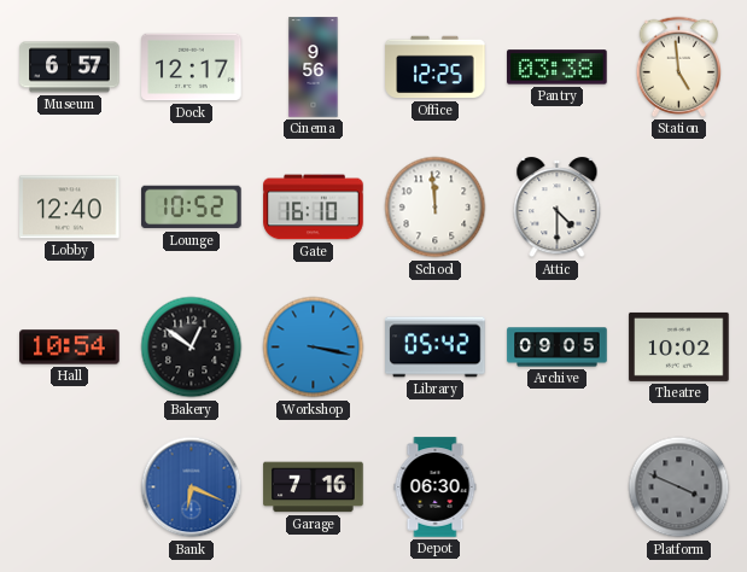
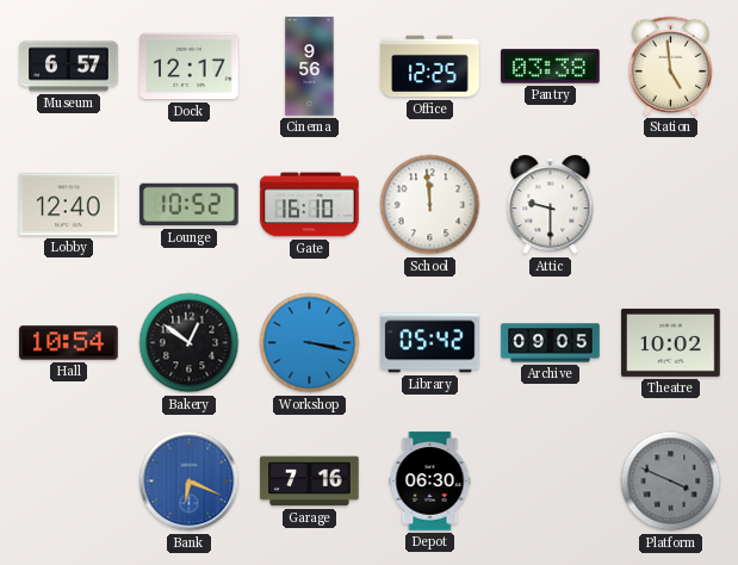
Attic: 4:30 -> 9:30
